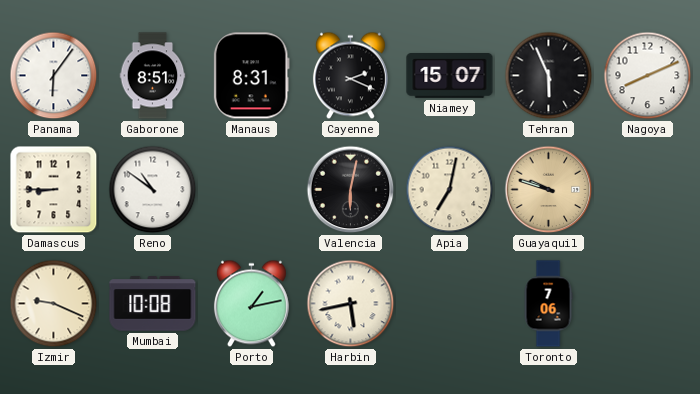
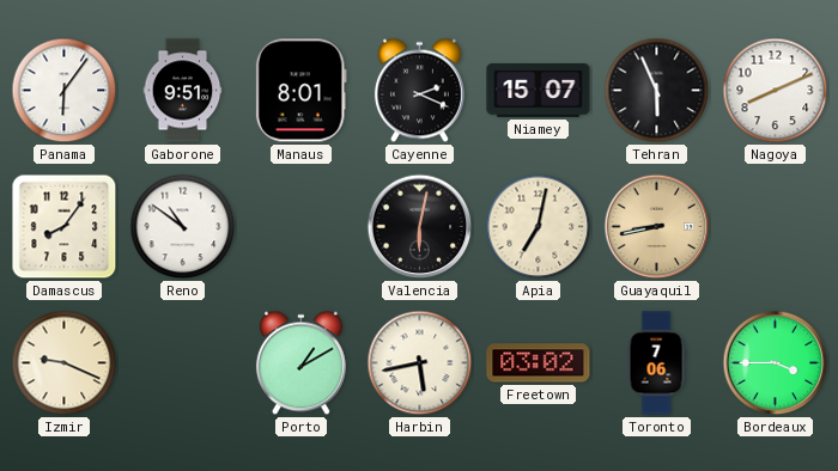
Gaborone: 8:51 -> 9:51
Manaus: 8:31 -> 8:01
Damascus: 8:45 -> 8:06
Guayaquil: 9:48 -> 8:43
Mumbai: 10:08 -> none
Porto: 1:13 -> 1:10
Freetown: none -> 03:02
Bordeaux: none -> 3:45
